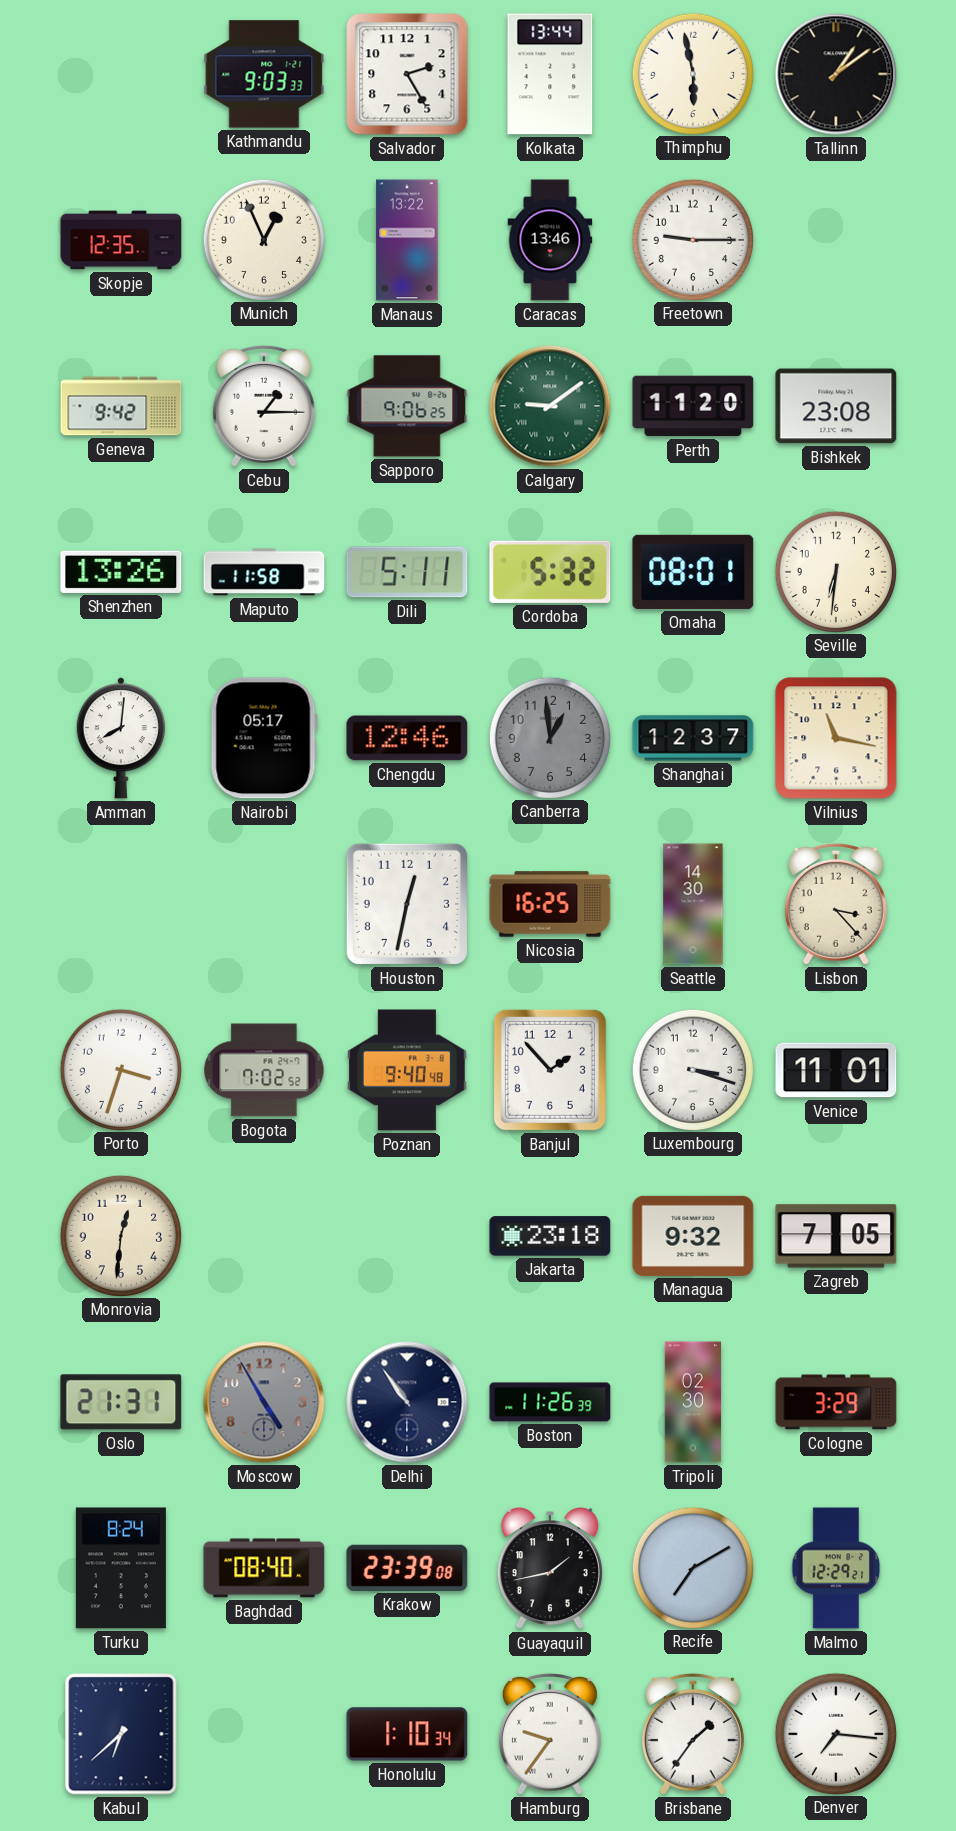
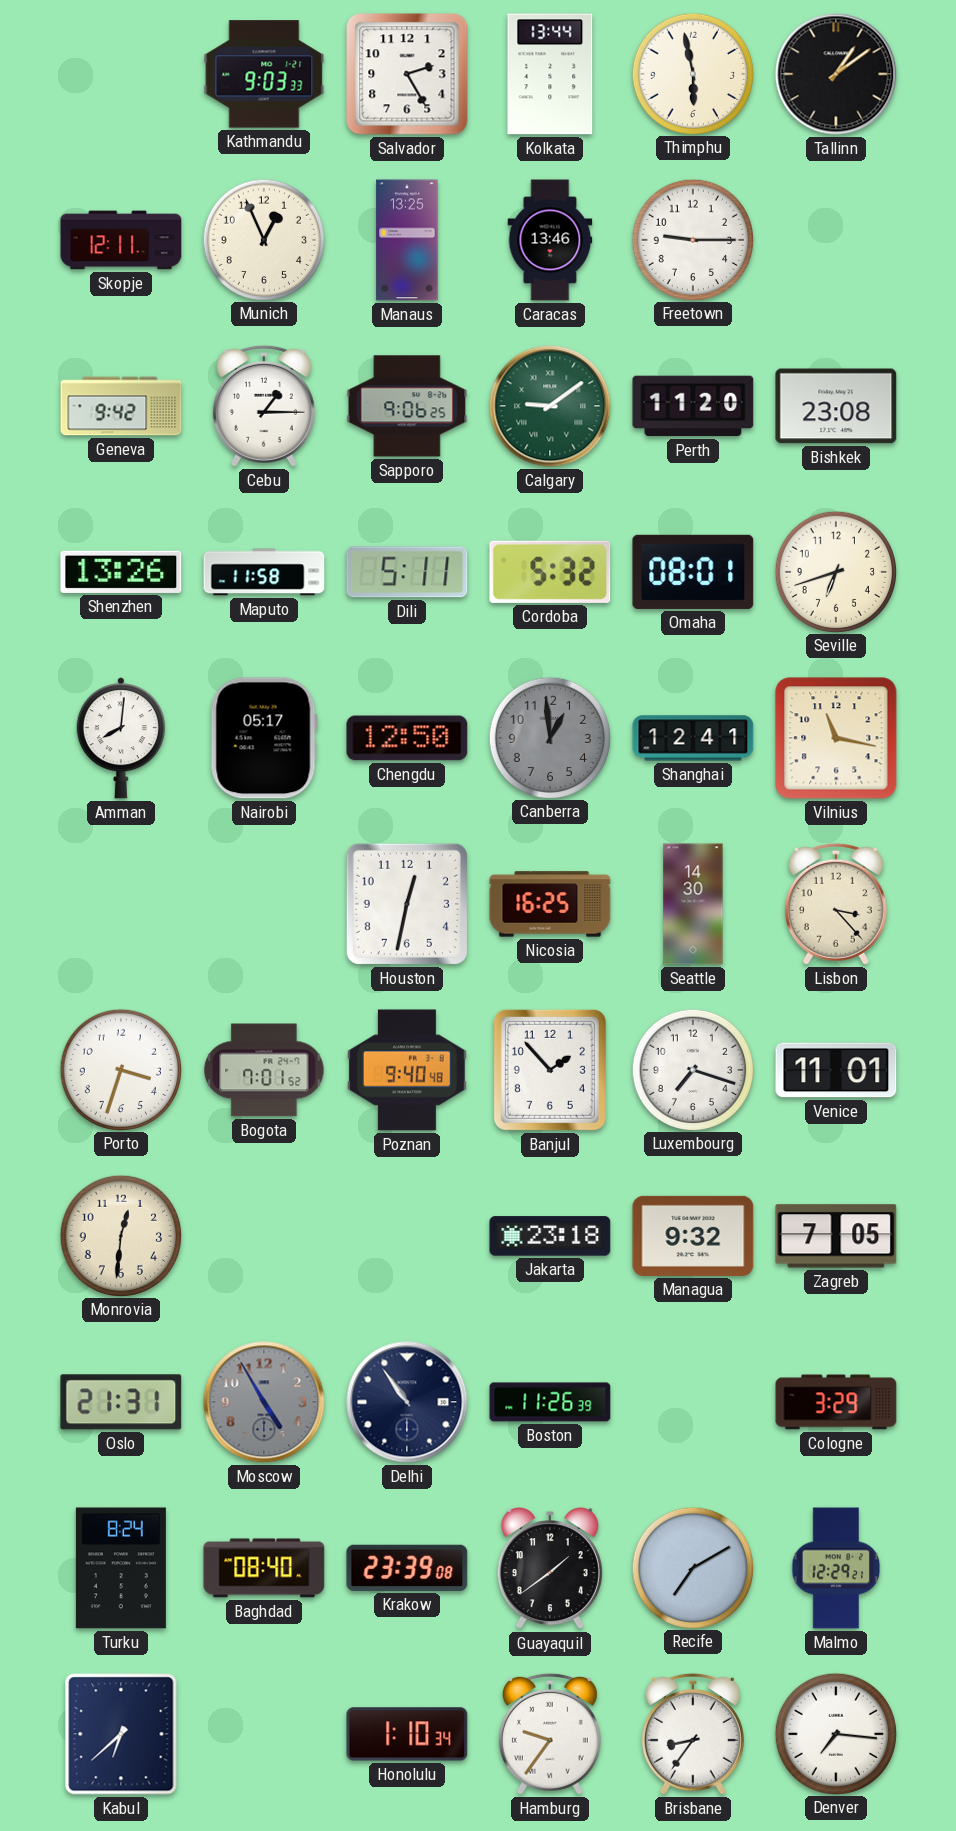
Skopje: 12:35 -> 12:11
Manaus: 13:22 -> 13:25
Seville: 6:31 -> 6:42
Chengdu: 12:46 -> 12:50
Shanghai: 12:37 -> 12:41
Bogota: 7:02 -> 7:01
Luxembourg: 3:18 -> 7:18
Tripoli: 02:30 -> none
Guayaquil: 1:43 -> 1:39
Brisbane: 1:36 -> 8:36
